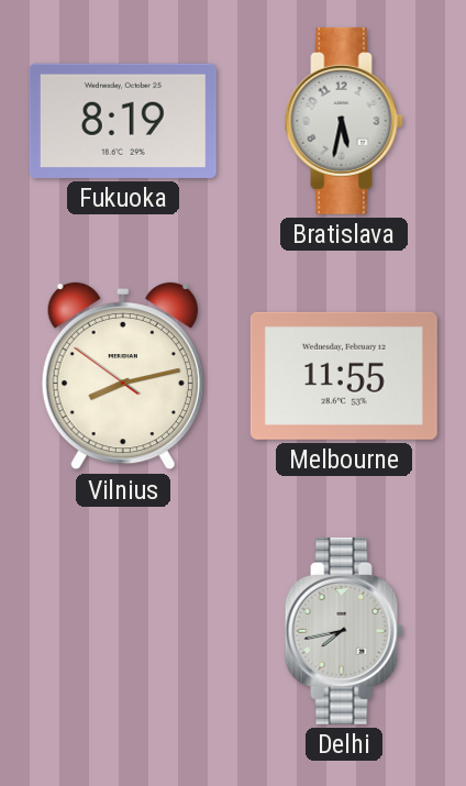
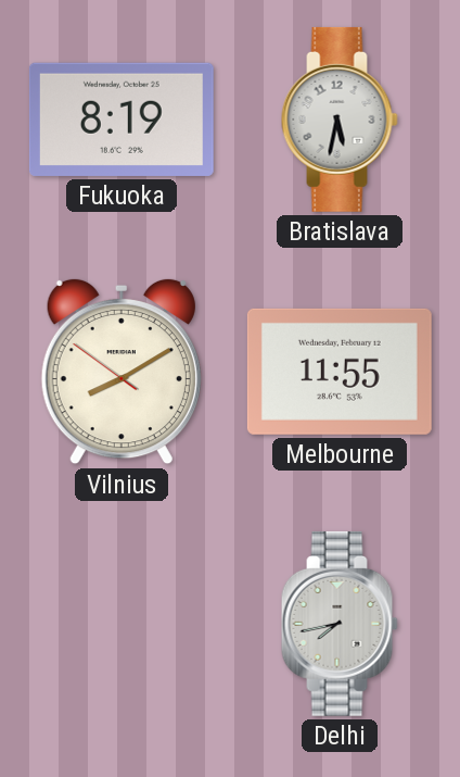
Vilnius: 8:12 -> 8:09
